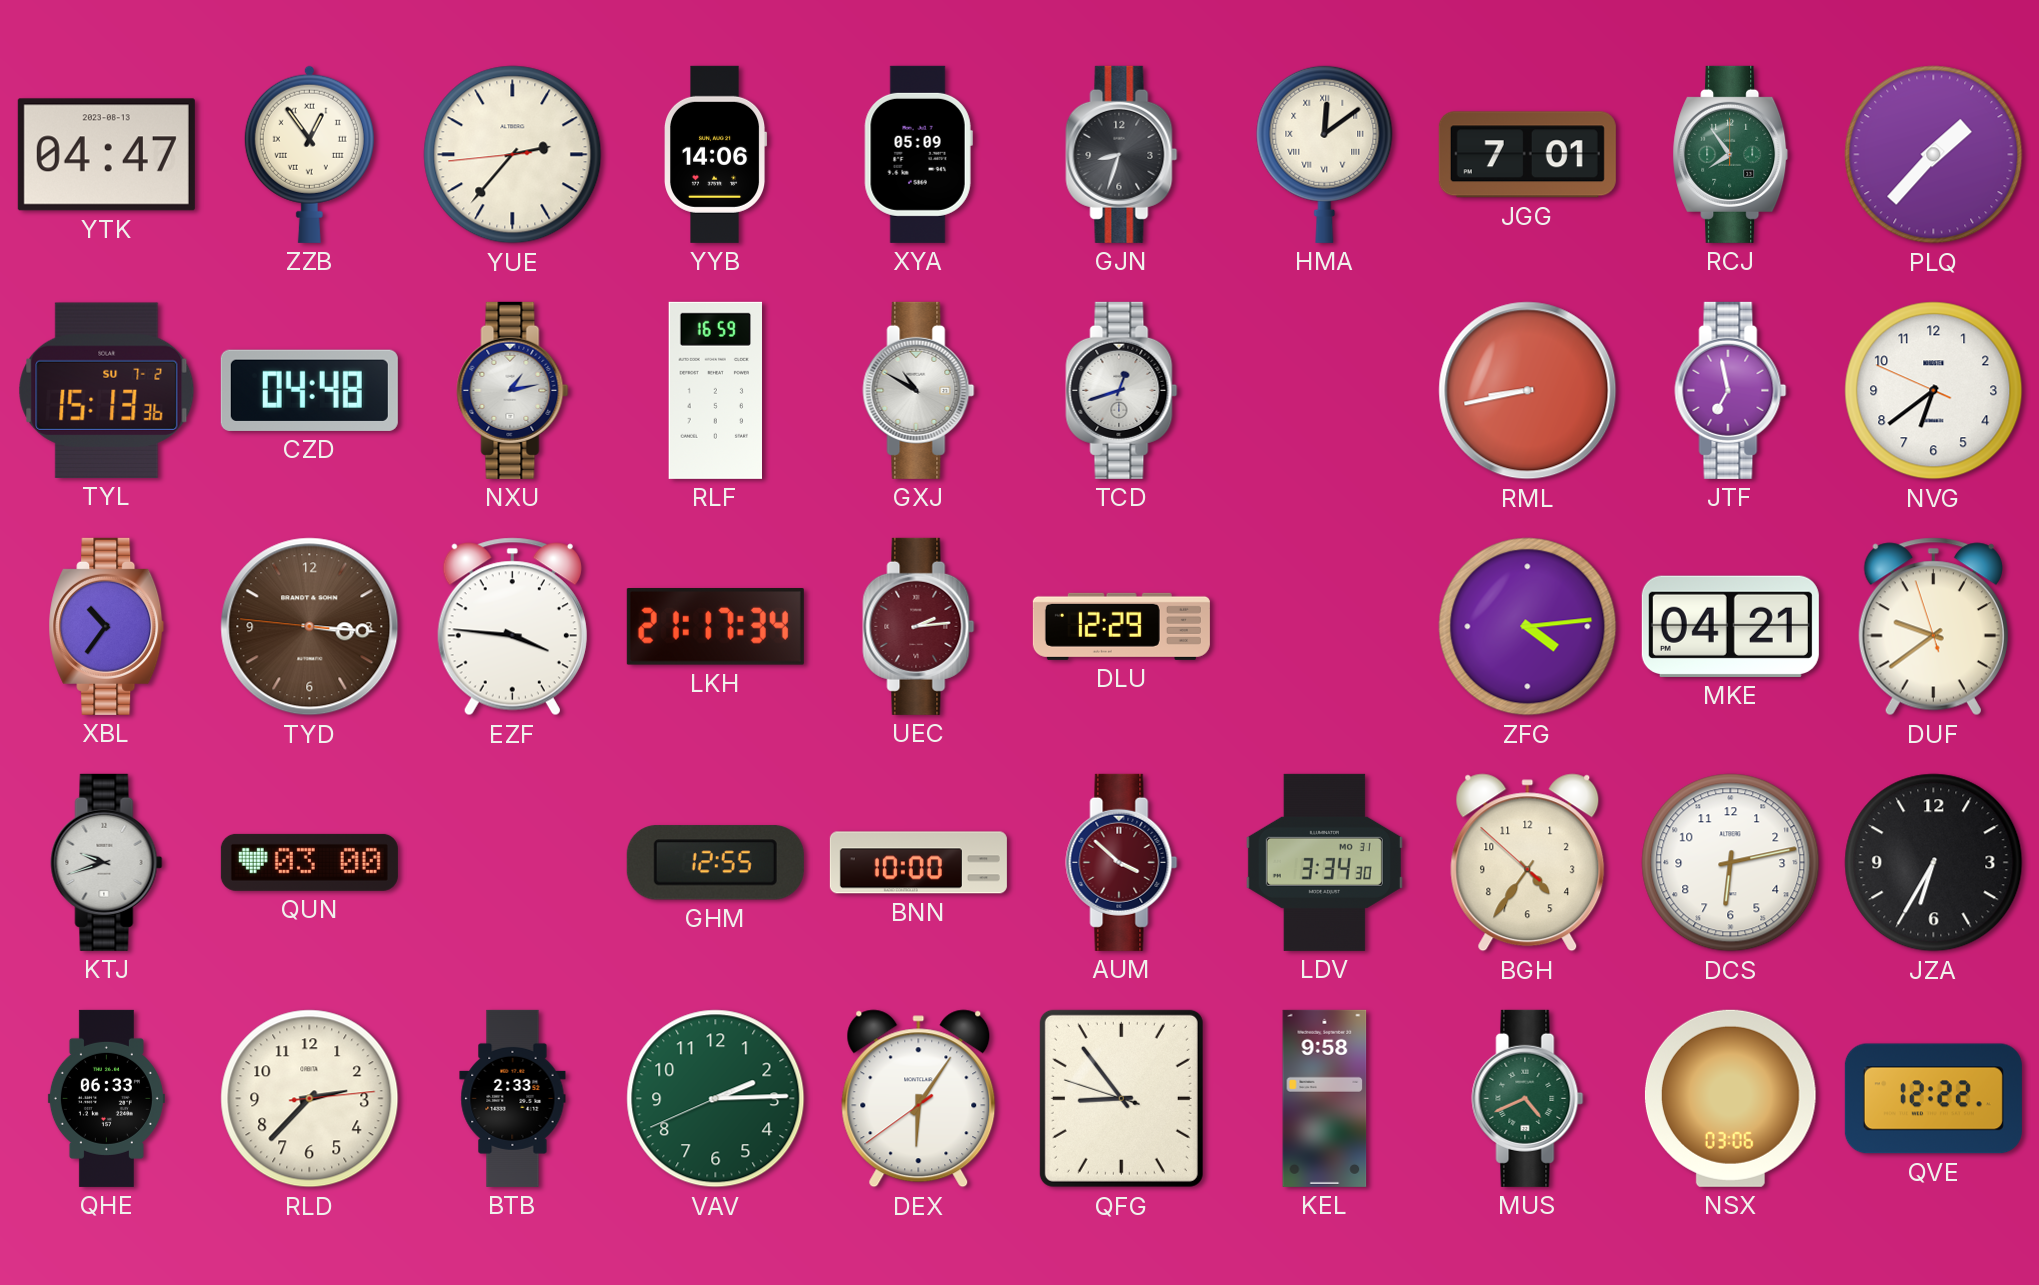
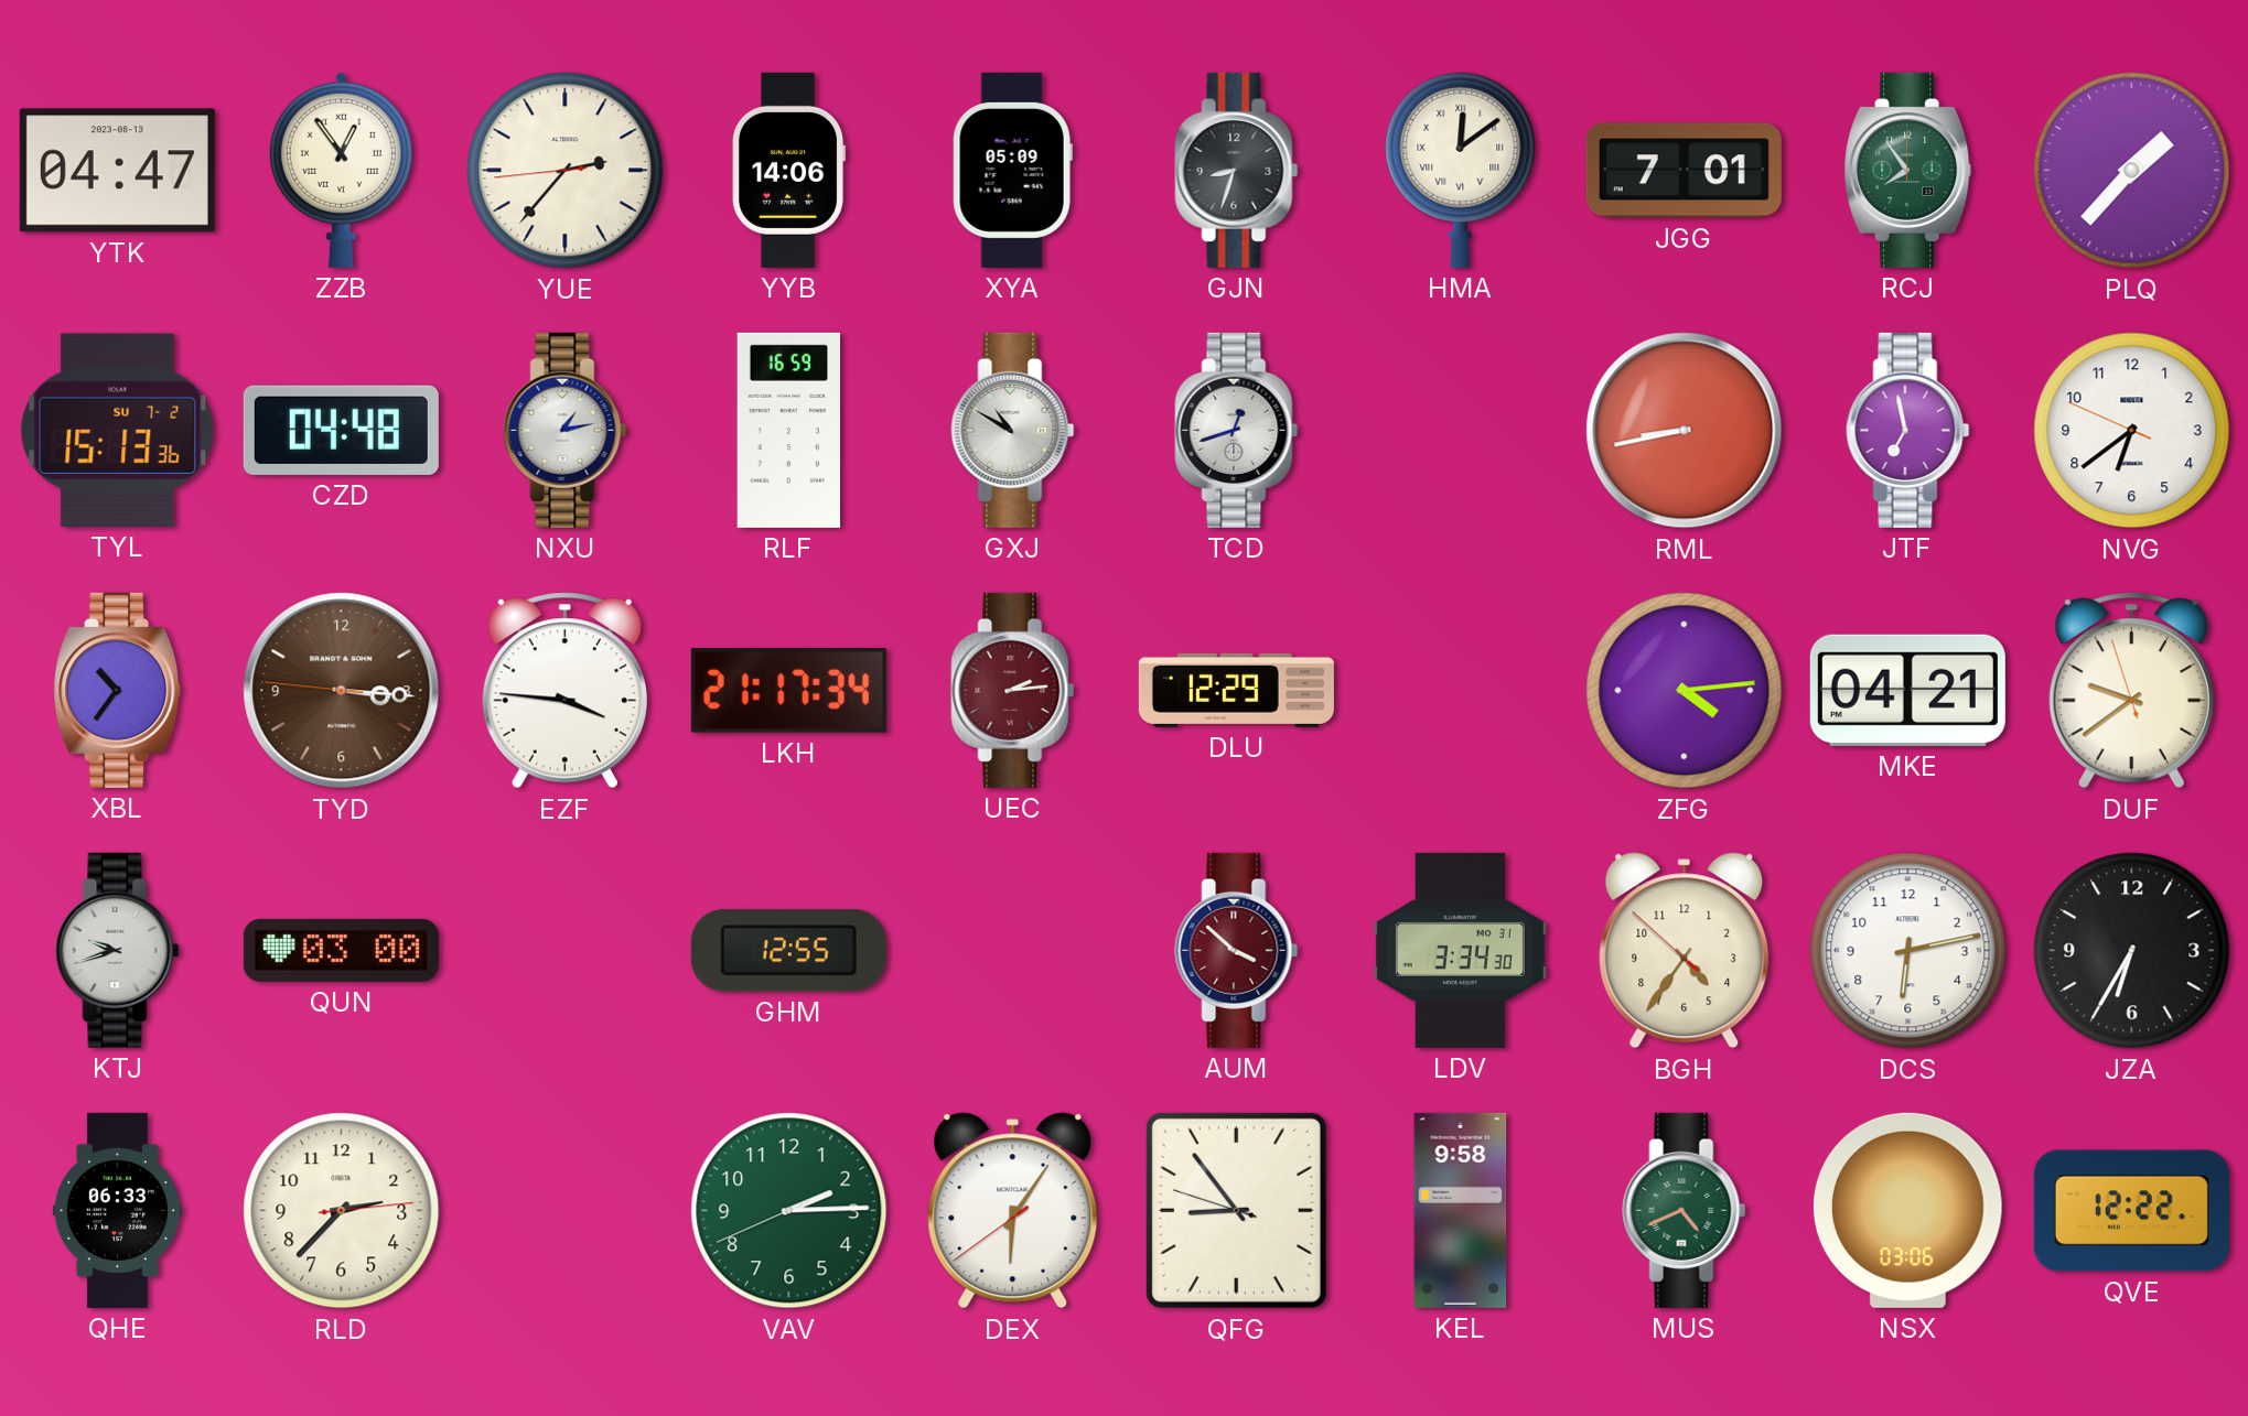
BNN: 10:00 -> none
BTB: 2:33 -> none
